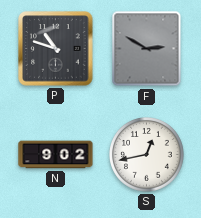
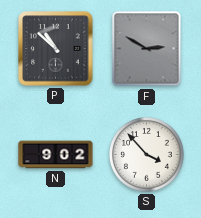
P: 10:48 -> 10:52
S: 12:43 -> 3:53
